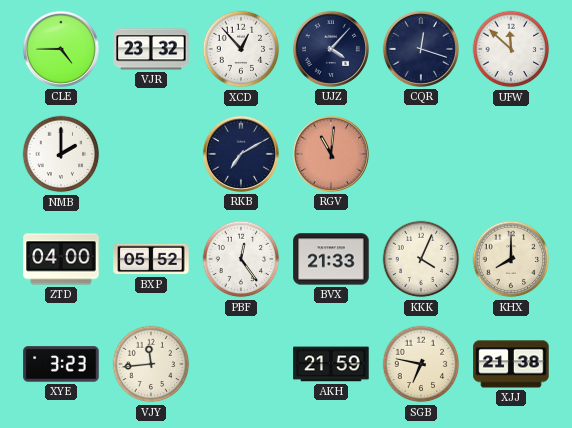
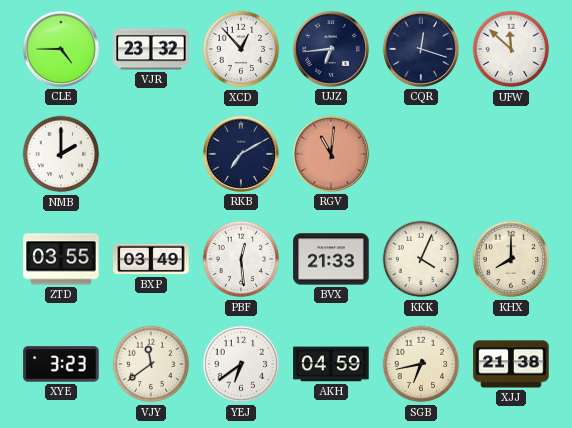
UJZ: 4:07 -> 6:44
ZTD: 04:00 -> 03:55
BXP: 05:52 -> 03:49
PBF: 12:24 -> 12:29
VJY: 11:44 -> 11:39
YEJ: none -> 6:39
AKH: 21:59 -> 04:59
SGB: 6:47 -> 6:43
